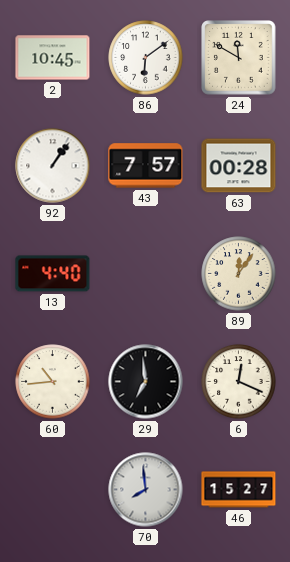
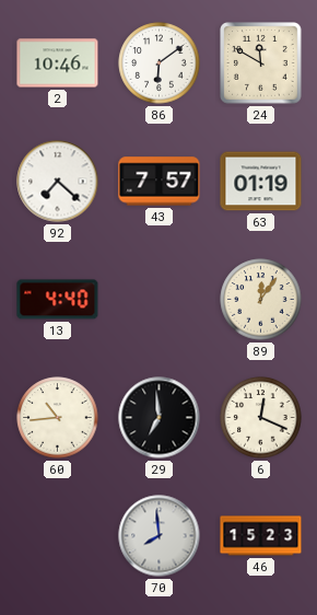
2: 10:45 -> 10:46
92: 1:06 -> 7:22
63: 00:28 -> 01:19
46: 15:27 -> 15:23
